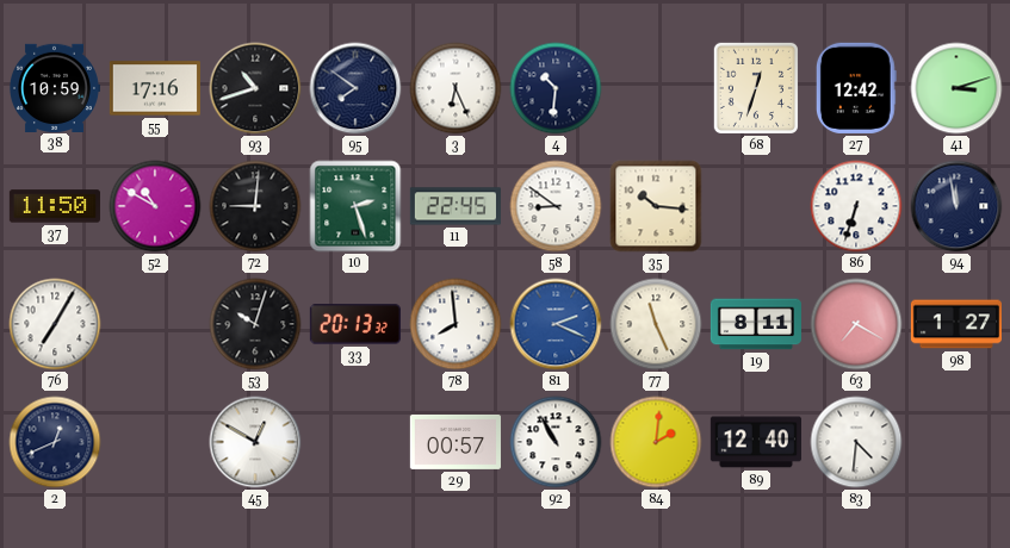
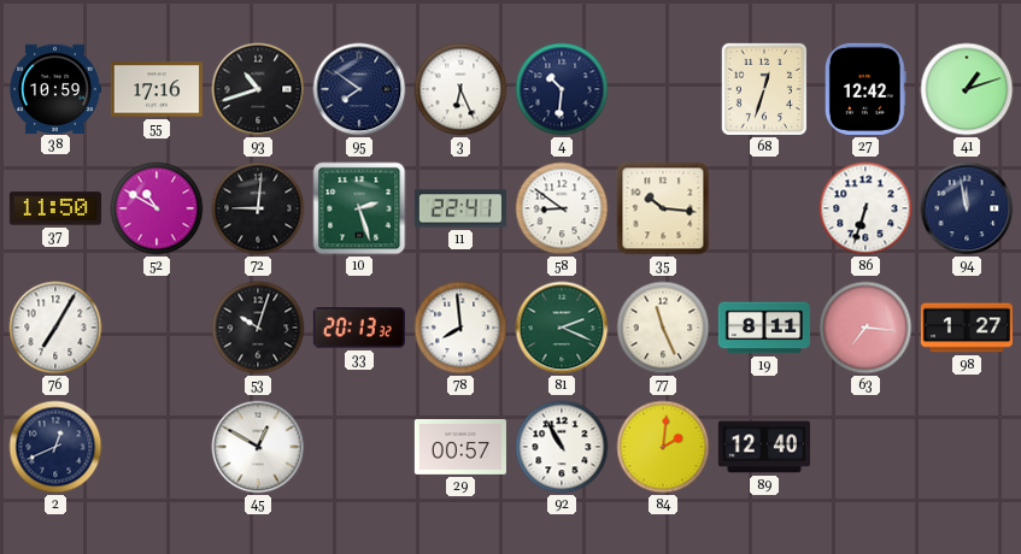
41: 3:12 -> 1:12
11: 22:45 -> 22:41
81 dial: blue -> green
63: 7:20 -> 7:16
83: 4:31 -> none
